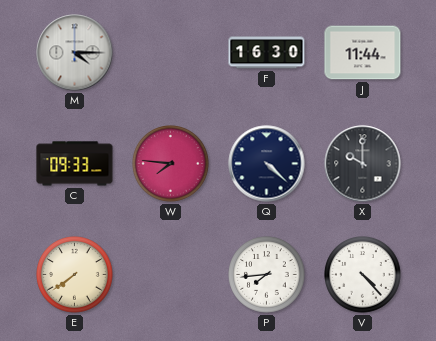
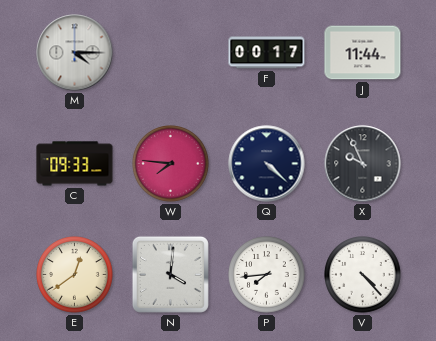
F: 16:30 -> 00:17
X: 10:00 -> 9:56
E: 7:39 -> 12:39
N: none -> 4:01
